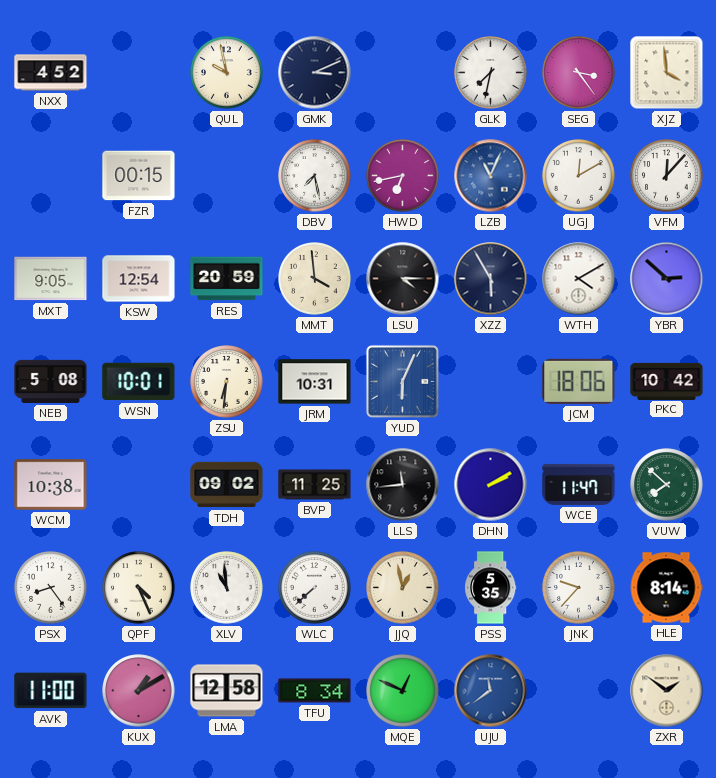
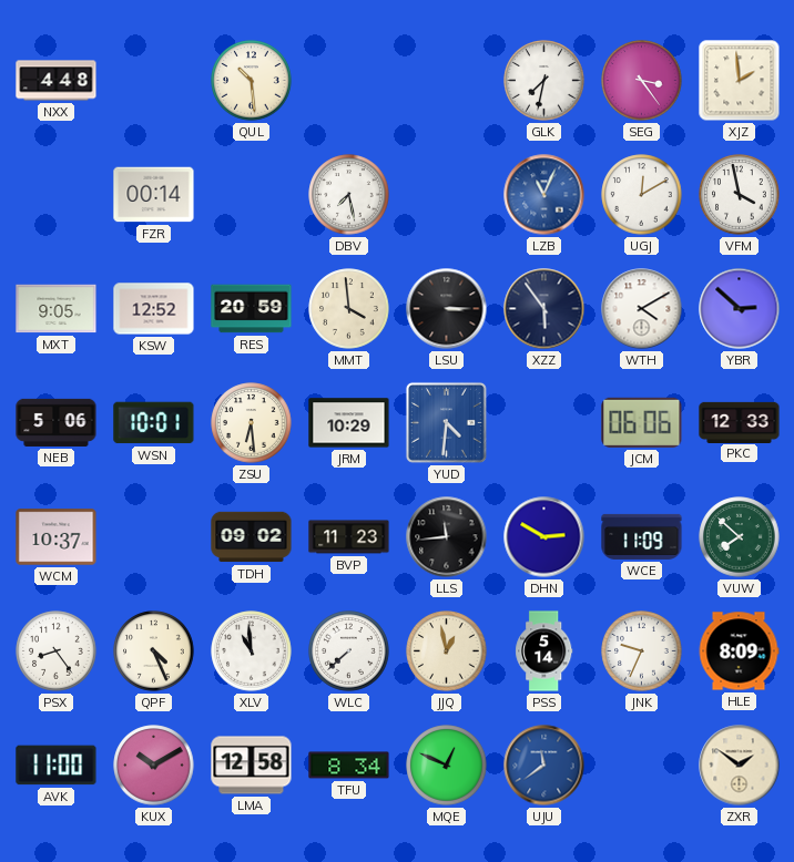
NXX: 4:52 -> 4:48
QUL: 9:58 -> 10:29
GMK: 3:11 -> none
XJZ: 3:59 -> 1:59
FZR: 00:15 -> 00:14
HWD: 6:43 -> none
VFM: 12:07 -> 3:58
KSW: 12:54 -> 12:52
LSU: 4:15 -> 3:15
XZZ: 5:55 -> 5:54
NEB: 5:08 -> 5:06
ZSU: 6:31 -> 6:29
JRM: 10:31 -> 10:29
YUD: 6:04 -> 4:31
JCM: 18:06 -> 06:06
PKC: 10:42 -> 12:33
WCM: 10:38 -> 10:37
BVP: 11:25 -> 11:23
DHN: 2:10 -> 2:50
WCE: 11:47 -> 11:09
PSS: 5:35 -> 5:14
JNK: 9:37 -> 9:34
HLE: 8:14 -> 8:09
KUX: 1:10 -> 10:10
